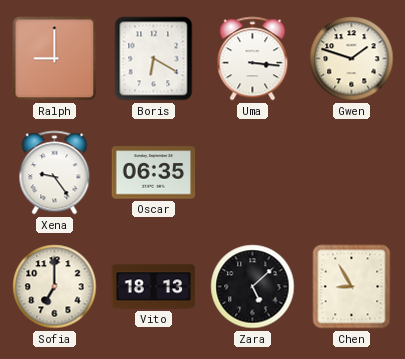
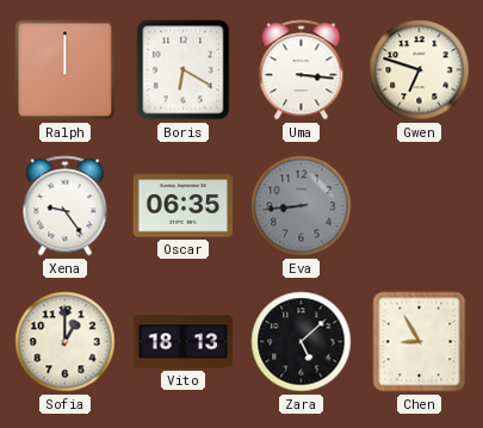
Ralph: 9:00 -> 12:00
Gwen: 1:48 -> 6:48
Eva: none -> 8:44
Sofia: 7:00 -> 1:00
